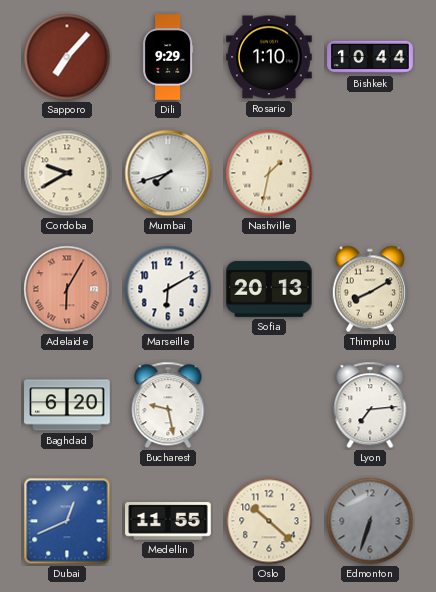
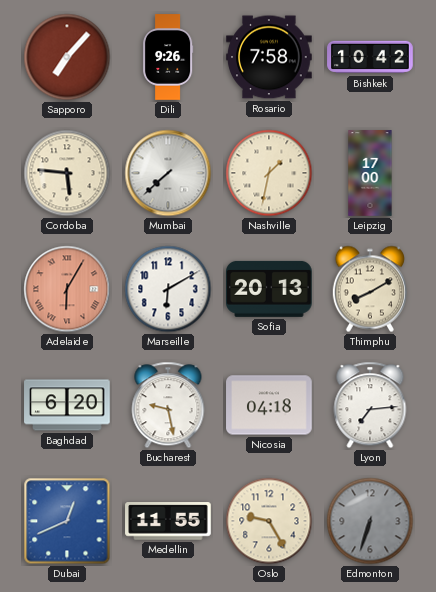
Dili: 9:29 -> 9:26
Rosario: 1:10 -> 7:58
Bishkek: 10:44 -> 10:42
Cordoba: 9:40 -> 5:46
Mumbai: 7:42 -> 7:38
Leipzig: none -> 17:00
Nicosia: none -> 04:18
Oslo: 10:22 -> 9:25
